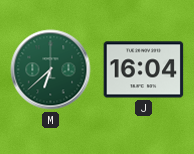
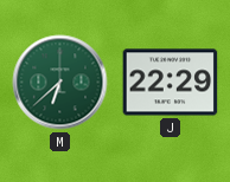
J: 16:04 -> 22:29
